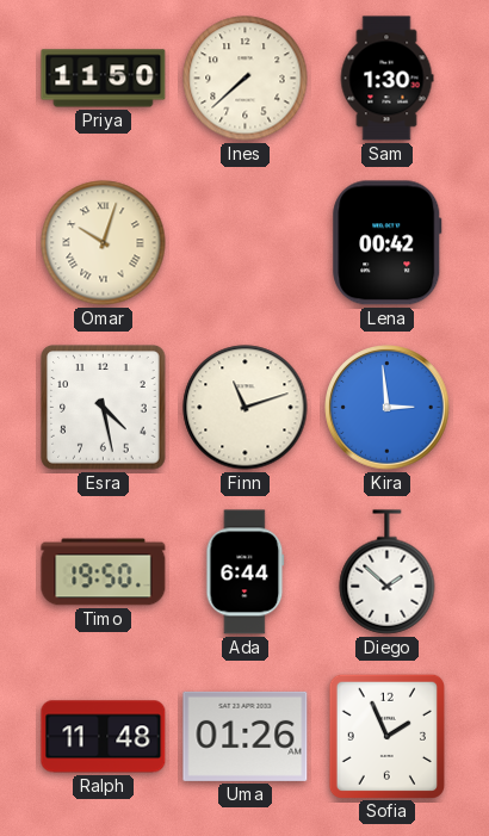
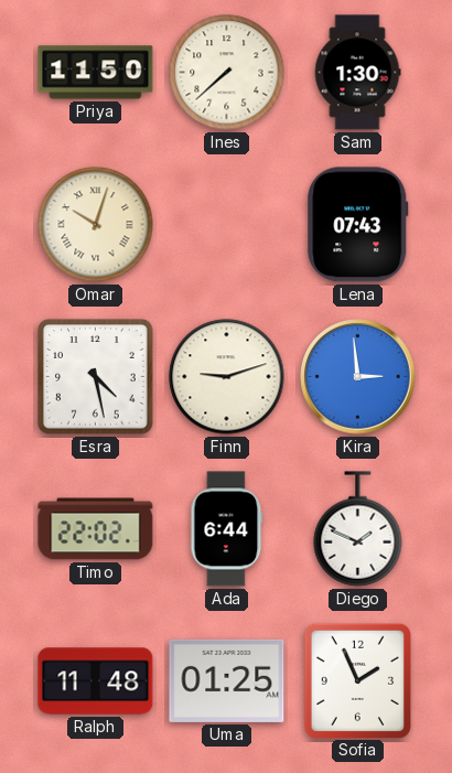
Lena: 00:42 -> 07:43
Finn: 11:12 -> 9:12
Timo: 19:50 -> 22:02
Diego: 1:52 -> 1:49
Uma: 01:26 -> 01:25
